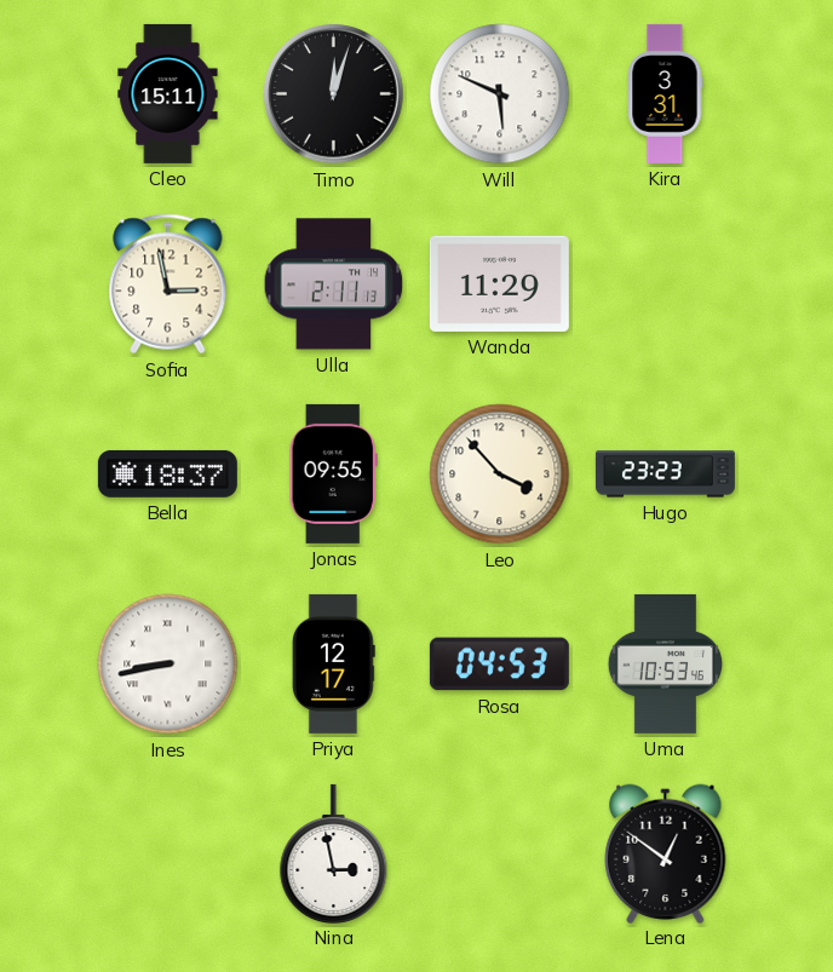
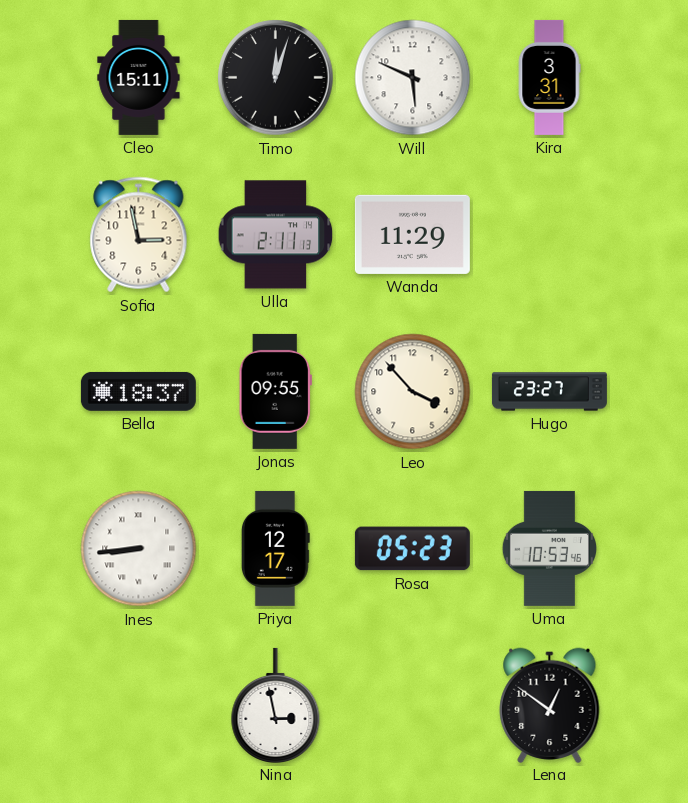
Hugo: 23:23 -> 23:27
Ines: 8:43 -> 8:44
Rosa: 04:53 -> 05:23
